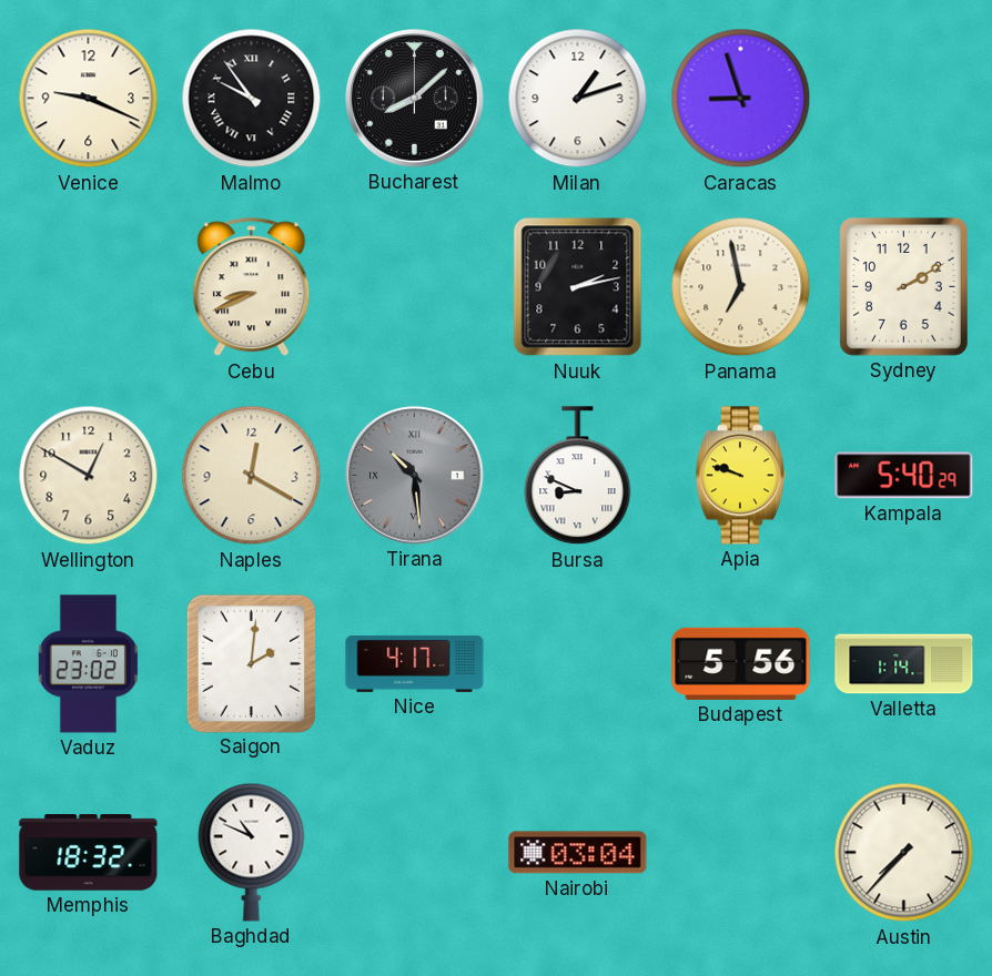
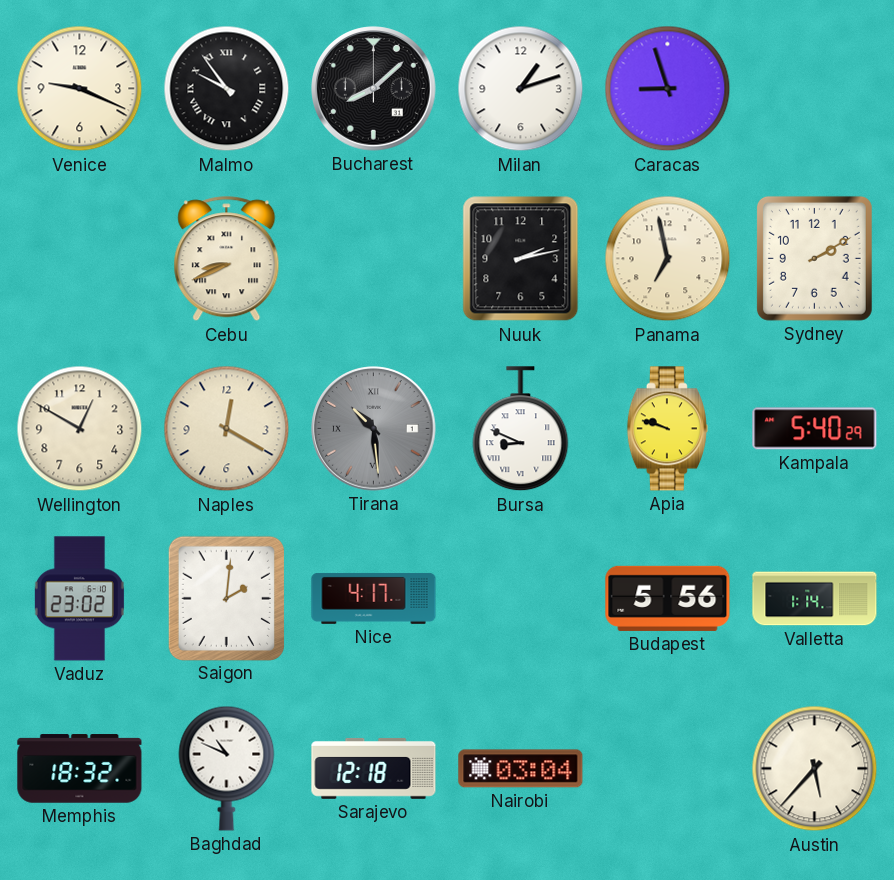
Sarajevo: none -> 12:18
Austin: 7:37 -> 5:37
